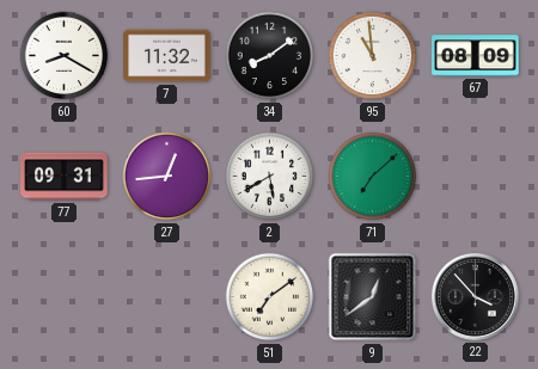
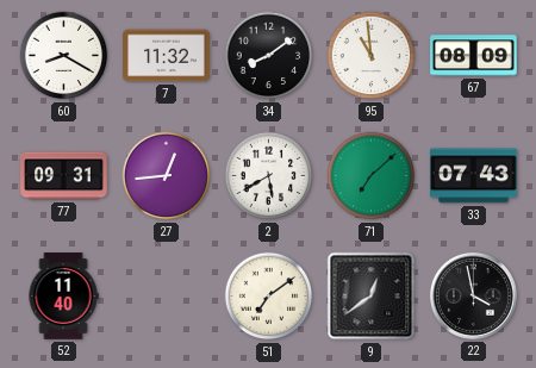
33: none -> 07:43
52: none -> 11:40
22: 3:53 -> 3:58
